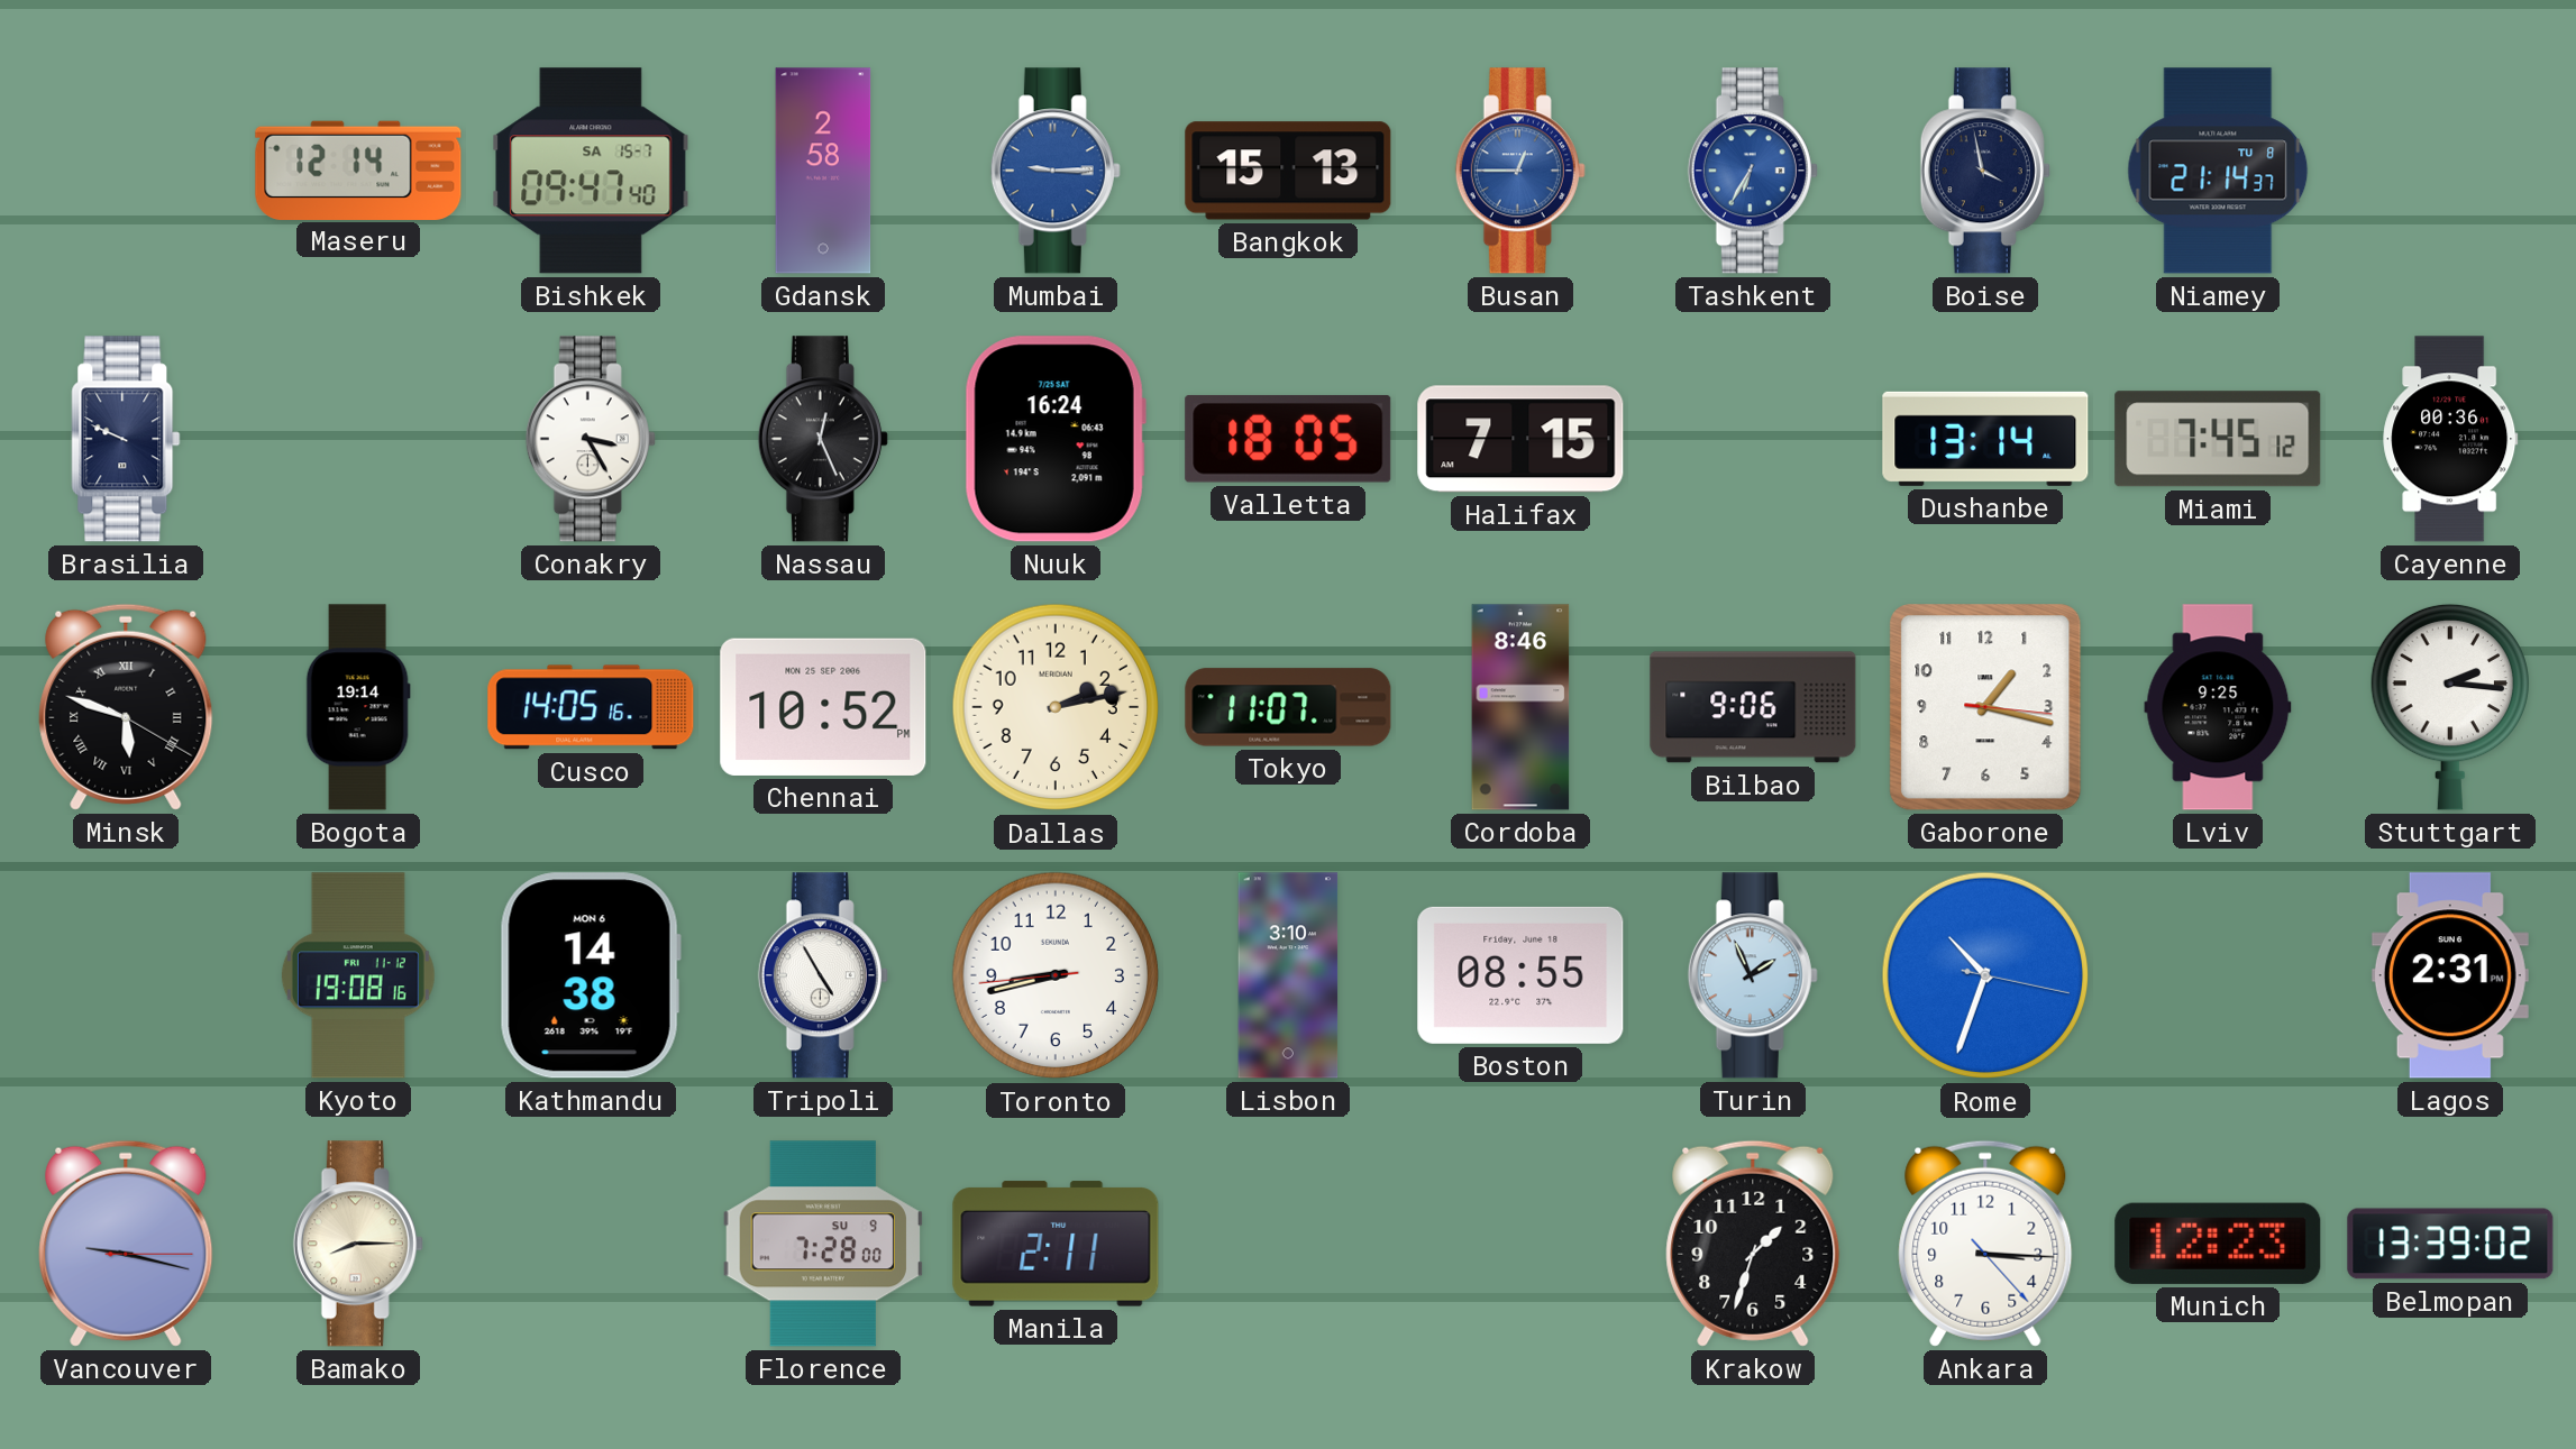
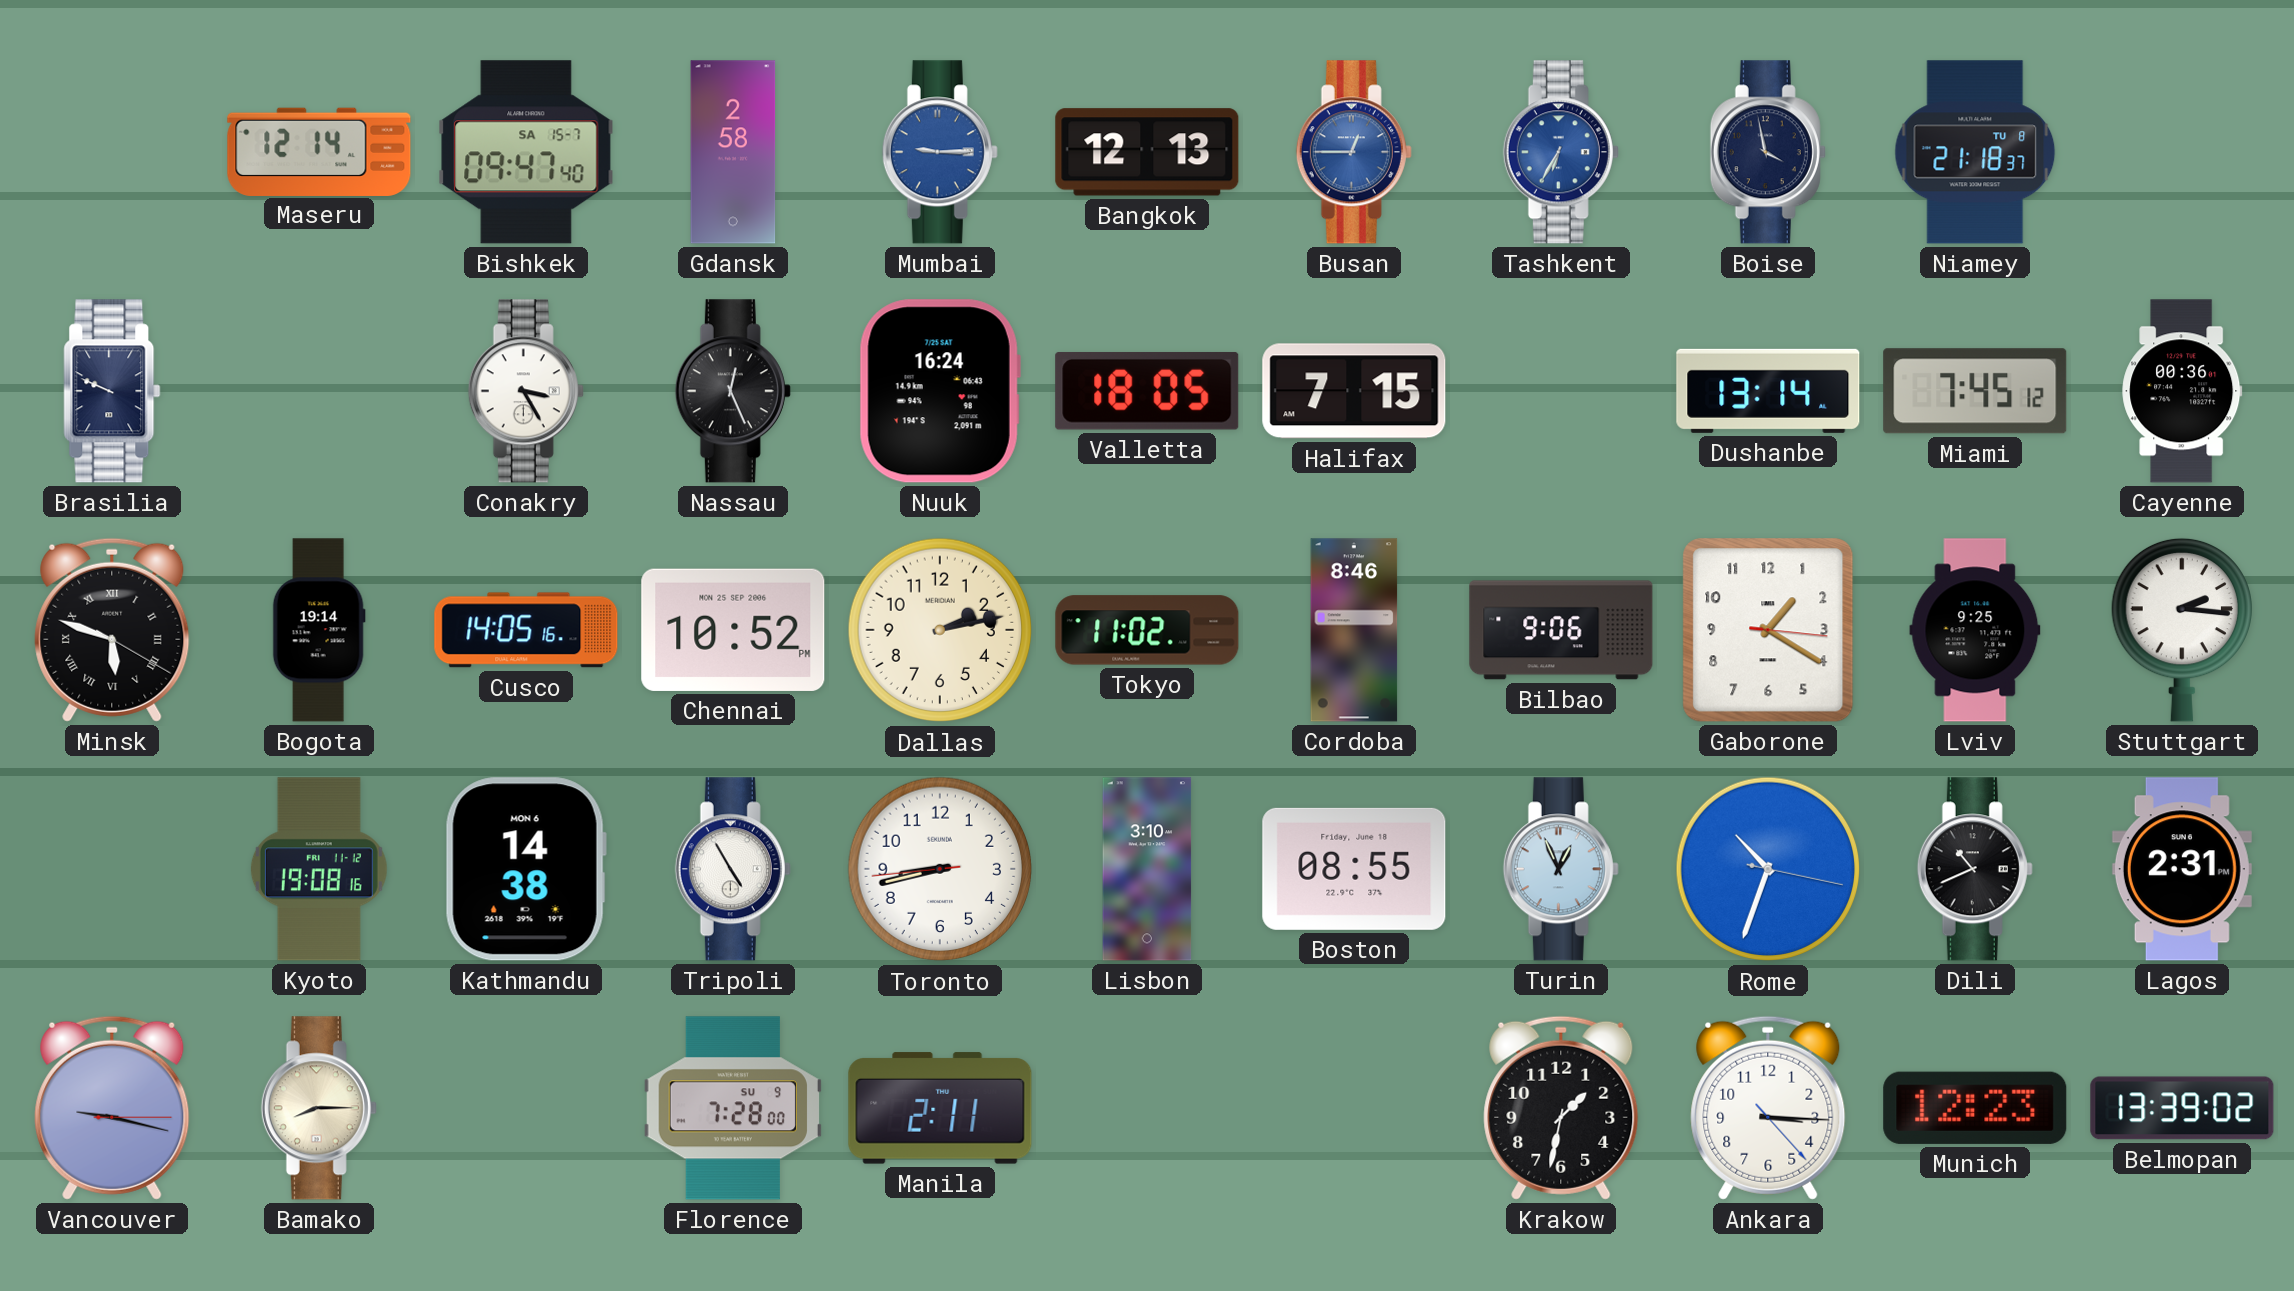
Bangkok: 15:13 -> 12:13
Niamey: 21:14 -> 21:18
Tokyo: 11:07 -> 11:02
Gaborone: 1:17 -> 1:20
Turin: 1:56 -> 12:56
Dili: none -> 10:41
Krakow: 1:33 -> 1:32
